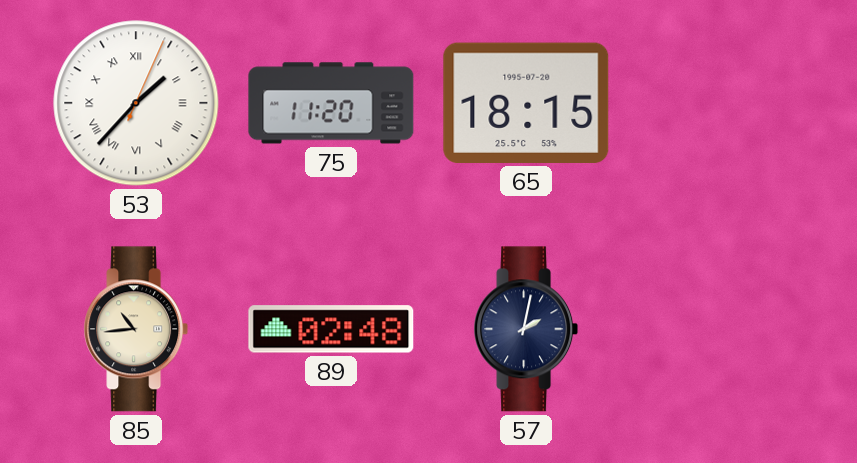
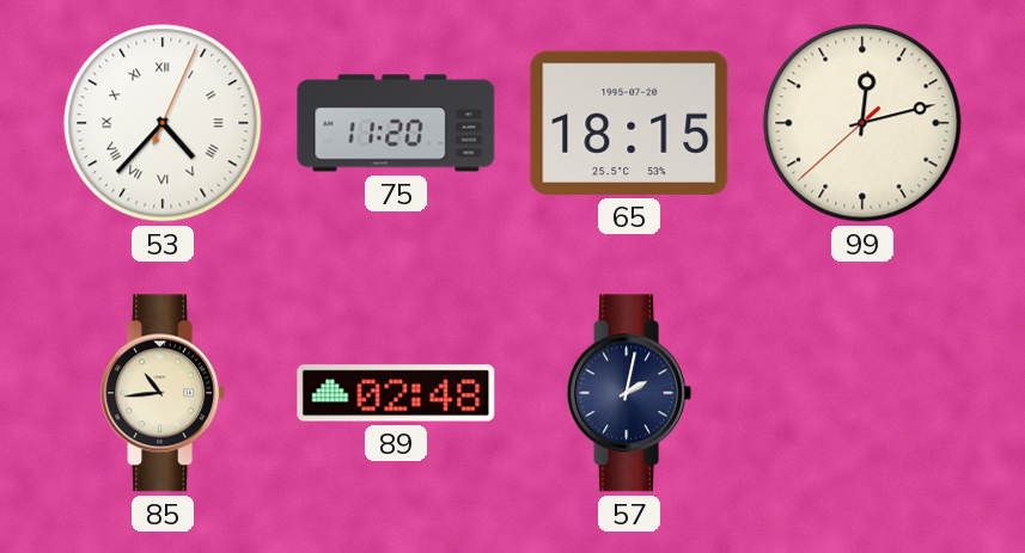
53: 1:37 -> 4:37
99: none -> 12:12
